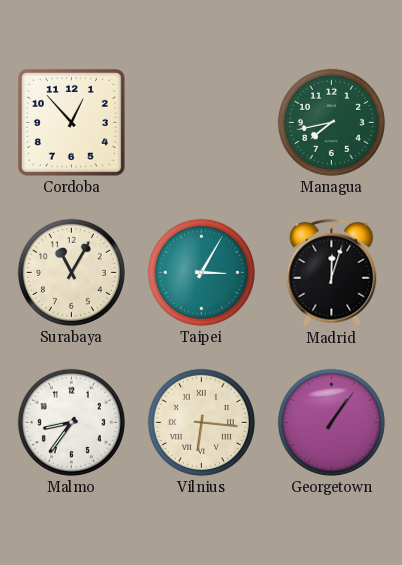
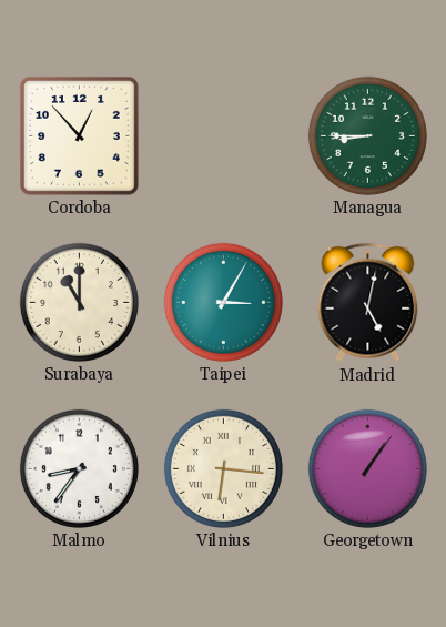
Managua: 7:43 -> 8:45
Surabaya: 11:05 -> 11:00
Madrid: 12:03 -> 5:02
